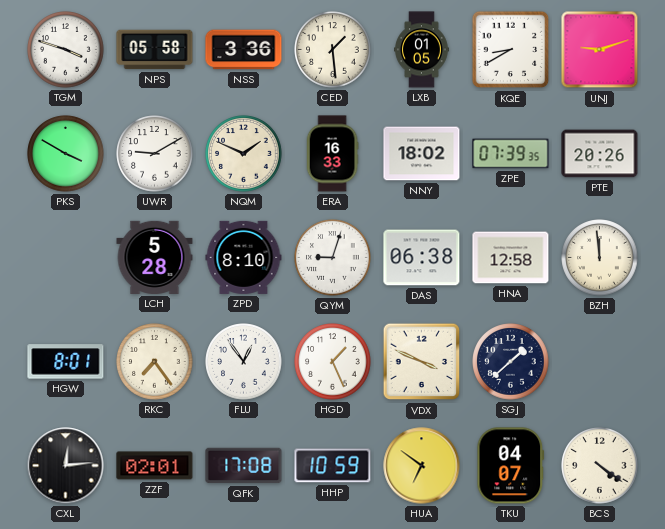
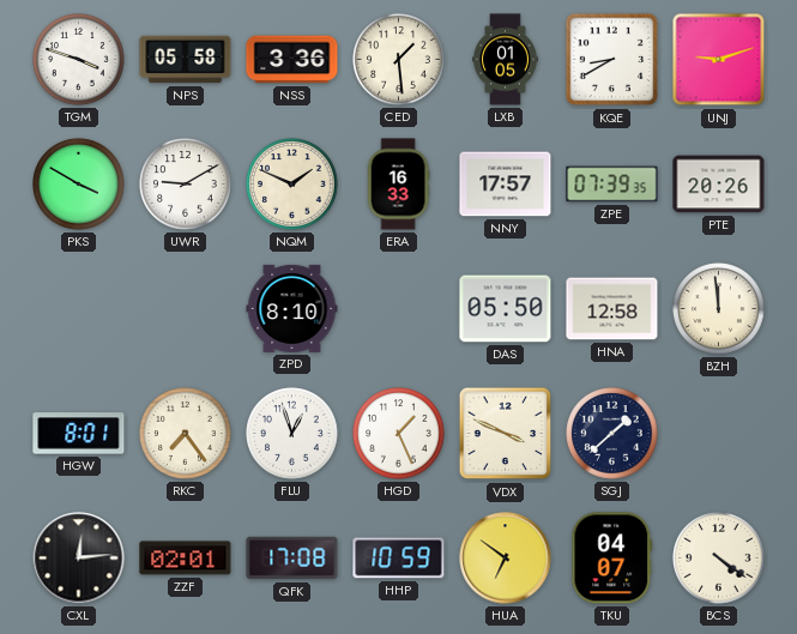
NNY: 18:02 -> 17:57
LCH: 5:28 -> none
QYM: 9:03 -> none
DAS: 06:38 -> 05:50
FLU: 12:54 -> 12:57
